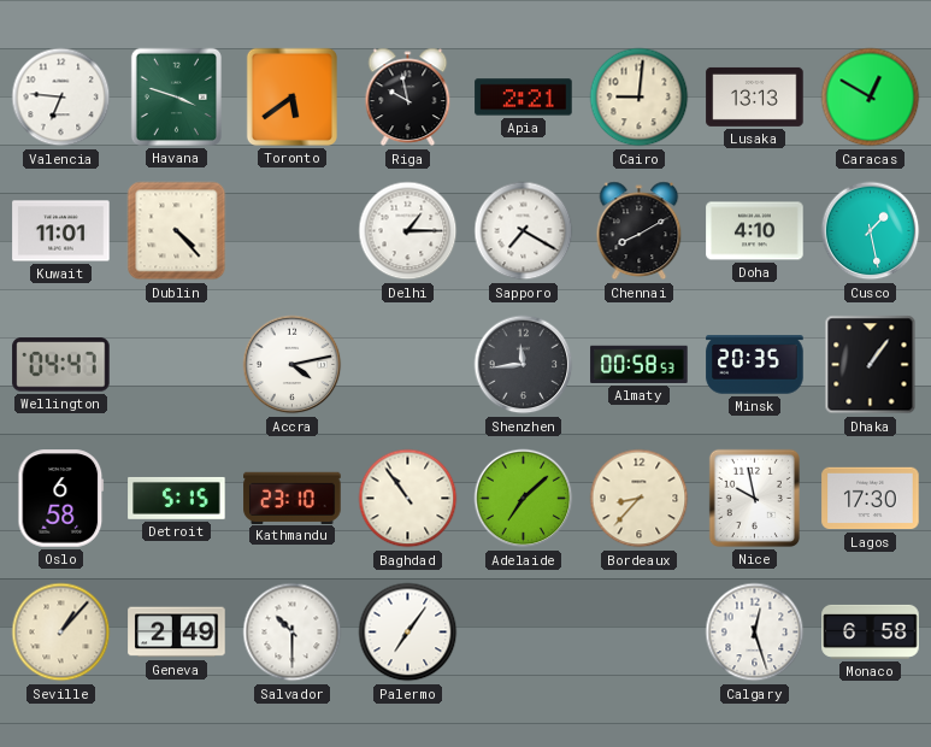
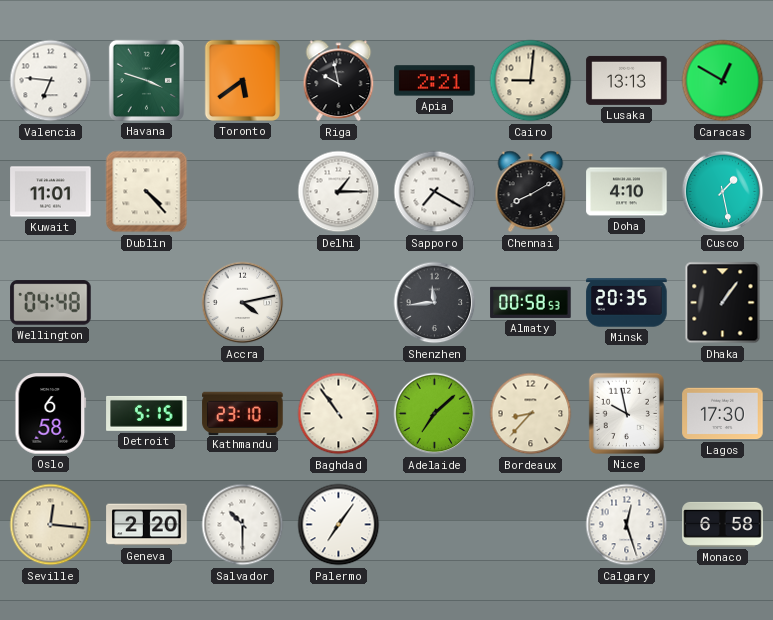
Wellington: 04:47 -> 04:48
Seville: 1:07 -> 12:16
Geneva: 2:49 -> 2:20
